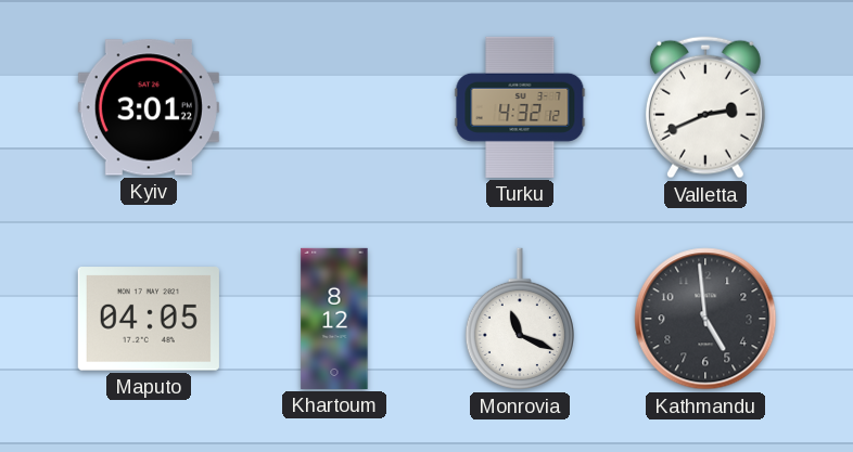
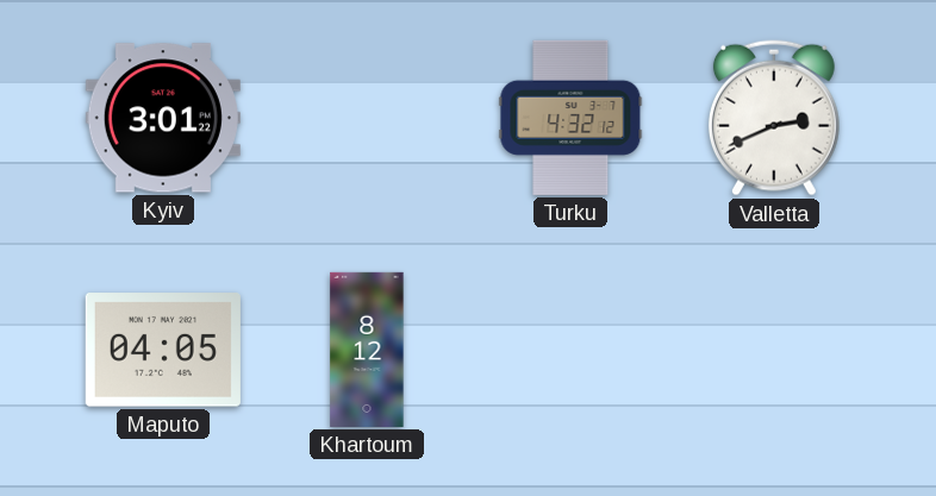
Monrovia: 11:19 -> none
Kathmandu: 4:59 -> none
